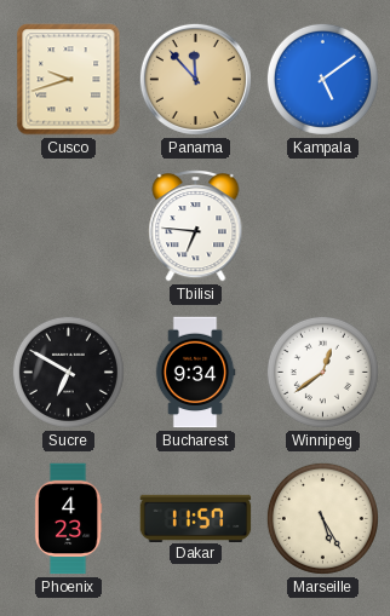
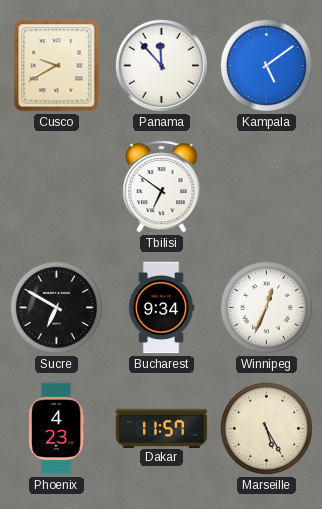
Cusco: 9:42 -> 9:40
Panama dial: champagne -> white
Tbilisi: 6:46 -> 6:51
Winnipeg: 12:39 -> 12:34
